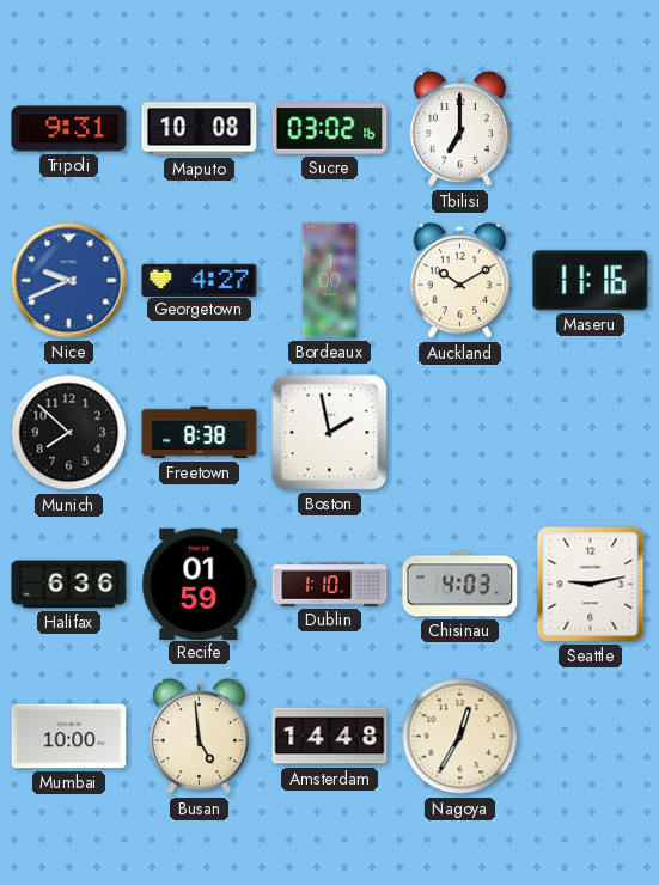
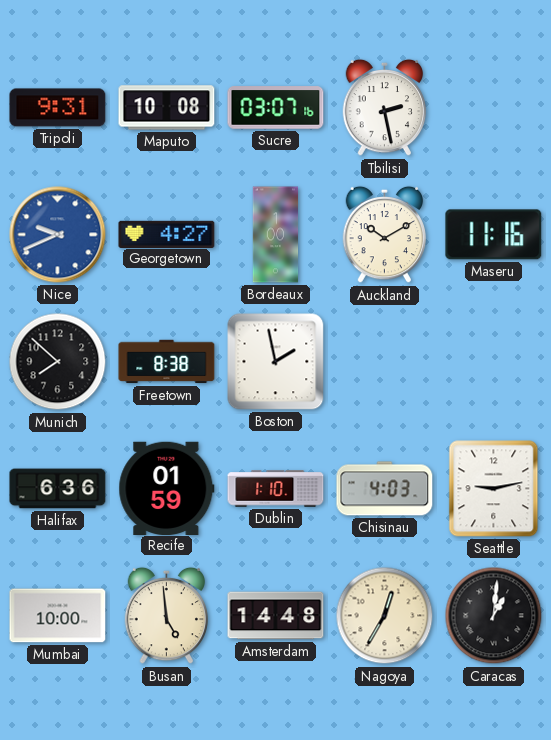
Sucre: 03:02 -> 03:07
Tbilisi: 7:00 -> 2:28
Caracas: none -> 1:01
